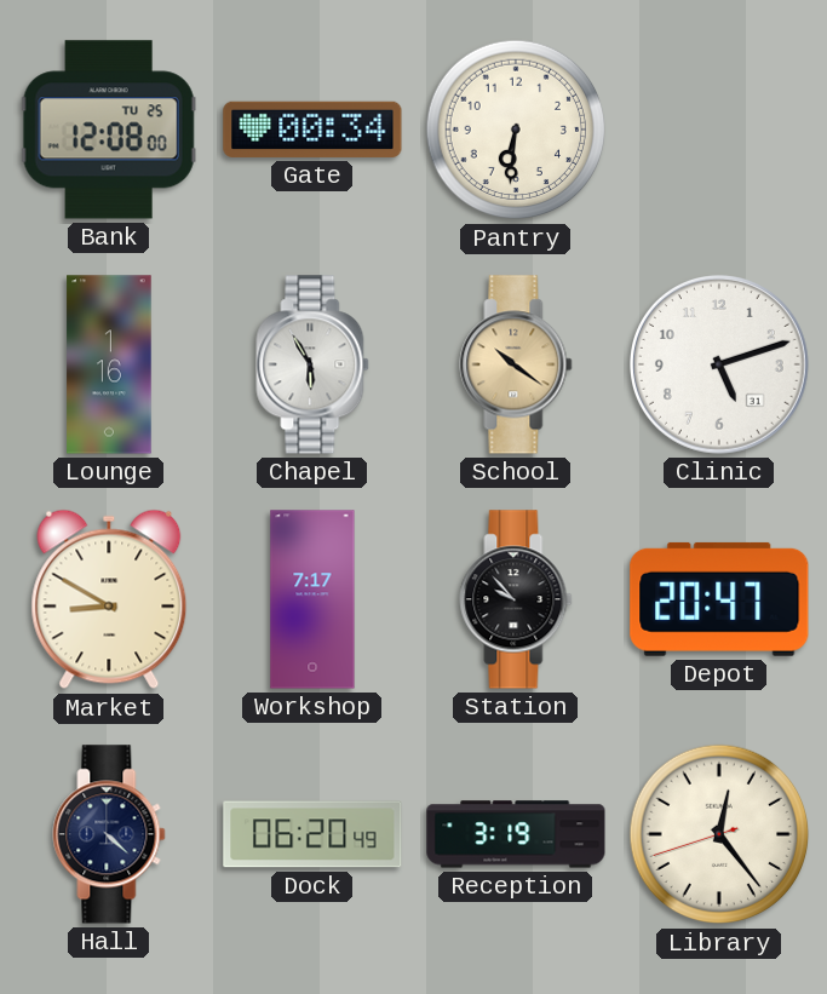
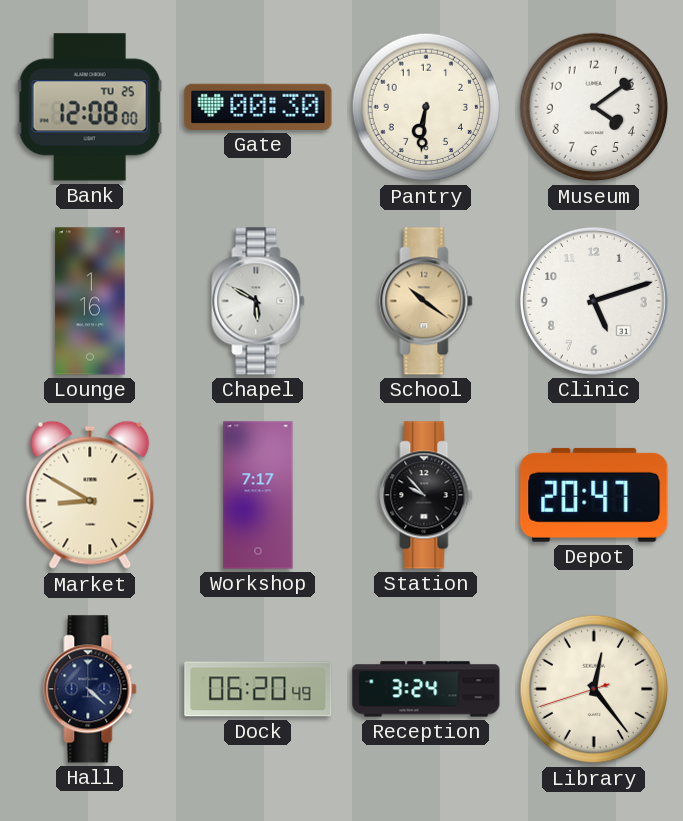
Gate: 00:34 -> 00:30
Museum: none -> 4:09
Chapel: 5:55 -> 5:50
Reception: 3:19 -> 3:24
